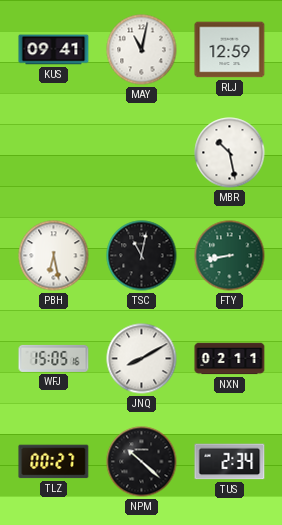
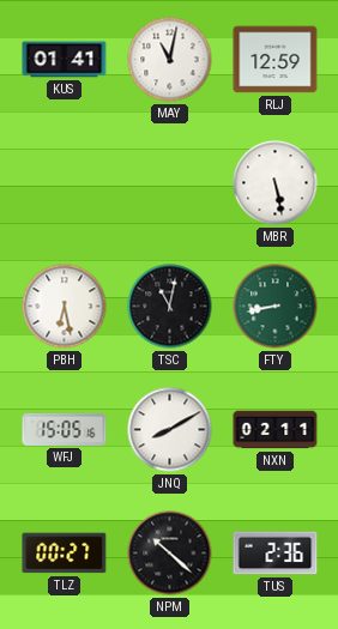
KUS: 09:41 -> 01:41
MBR: 10:28 -> 5:28
TUS: 2:34 -> 2:36
